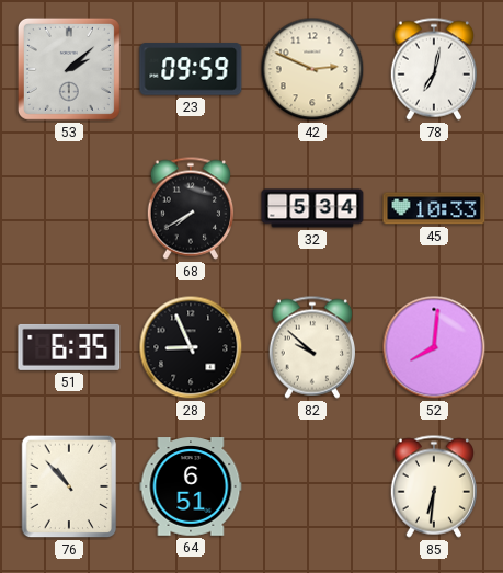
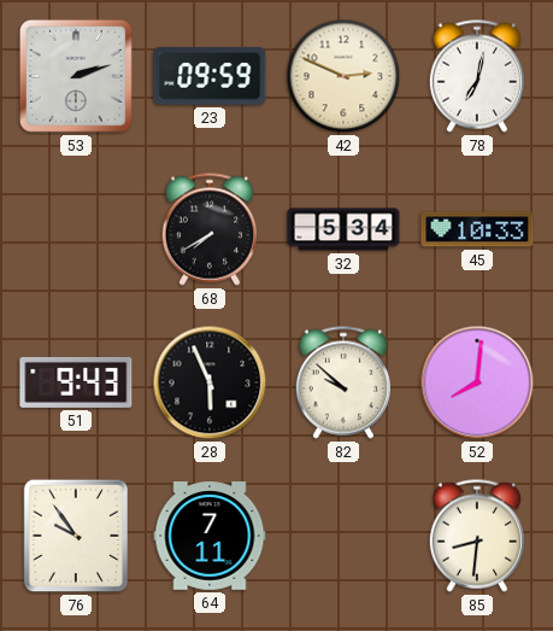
53: 2:08 -> 2:12
51: 6:35 -> 9:43
28: 8:56 -> 5:56
76: 10:53 -> 9:54
64: 6:51 -> 7:11
85: 6:31 -> 8:31
